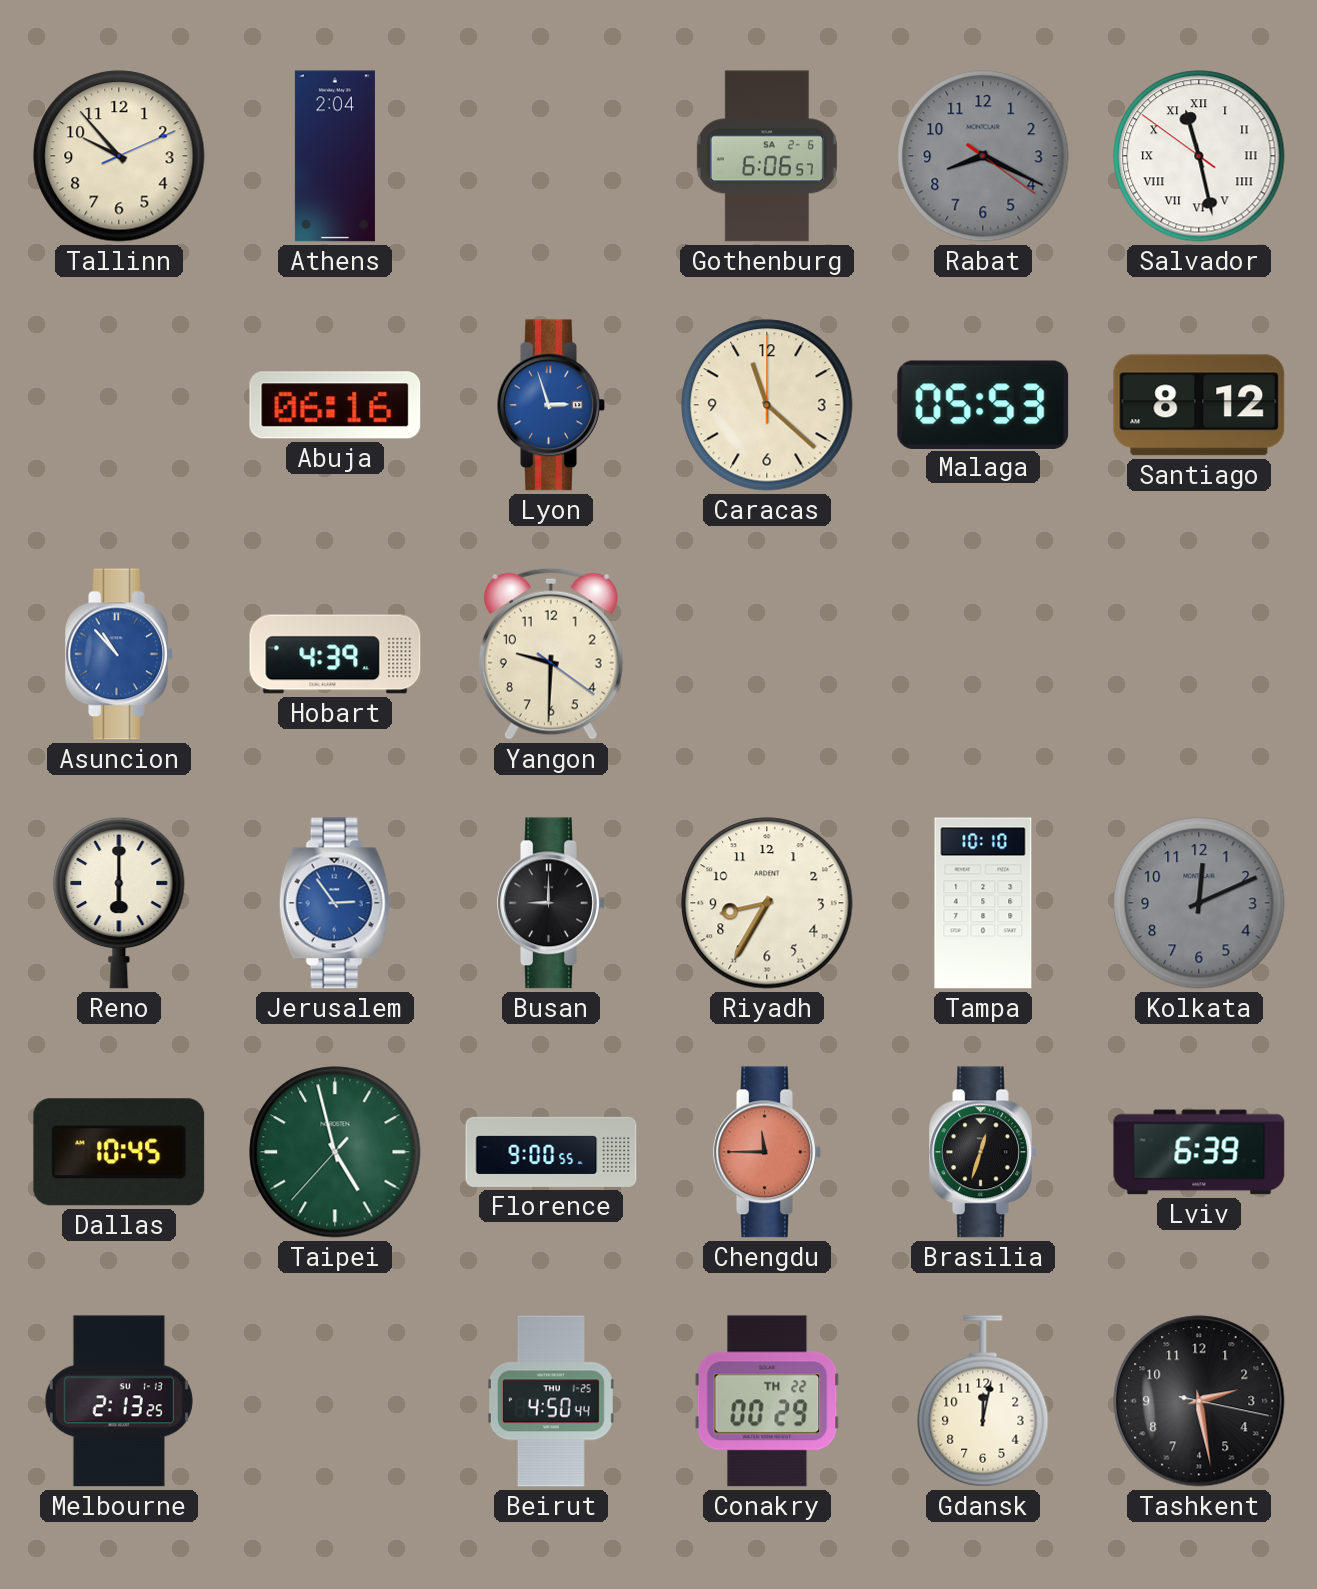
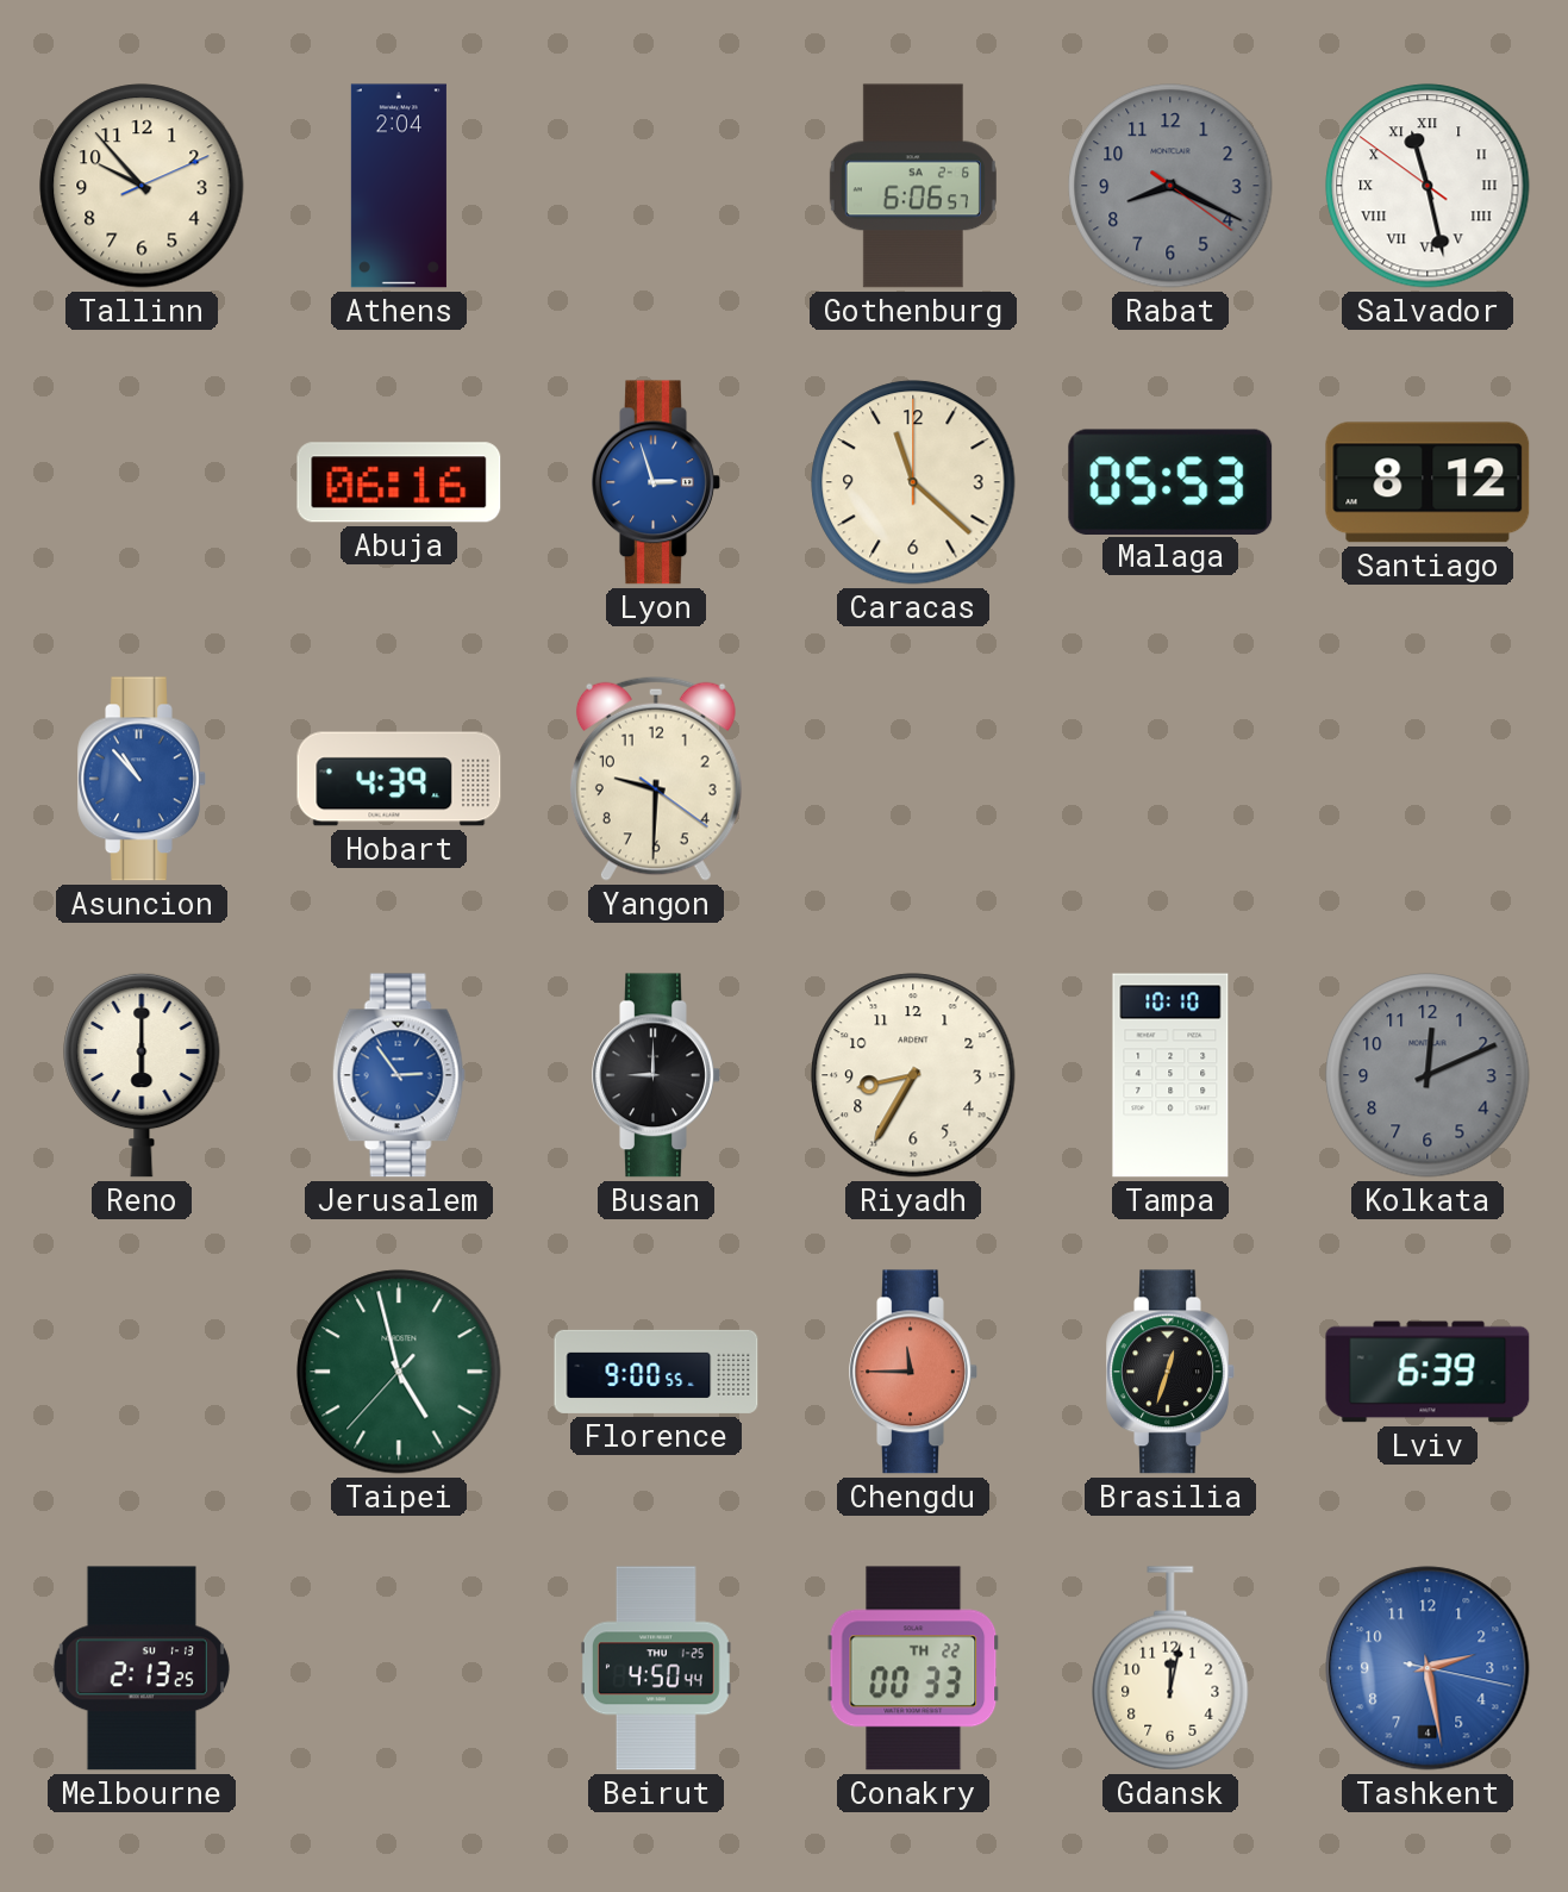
Dallas: 10:45 -> none
Conakry: 00:29 -> 00:33
Tashkent dial: black -> blue
